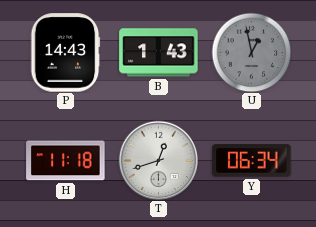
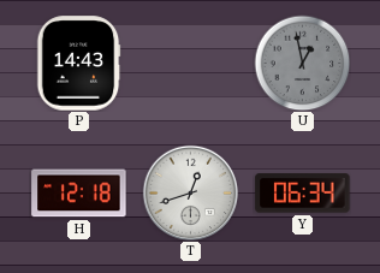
B: 1:43 -> none
H: 11:18 -> 12:18
